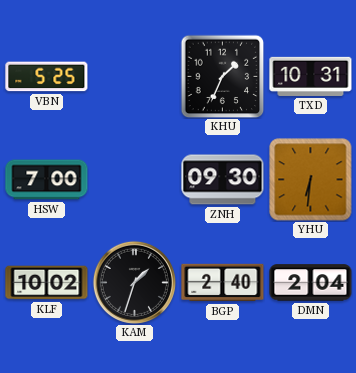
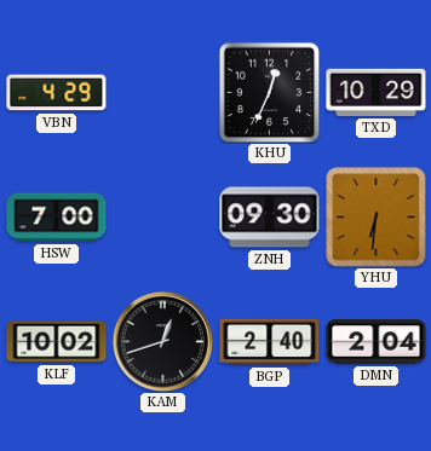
VBN: 5:25 -> 4:29
KHU: 1:34 -> 12:34
TXD: 10:31 -> 10:29
KAM: 1:33 -> 12:42
